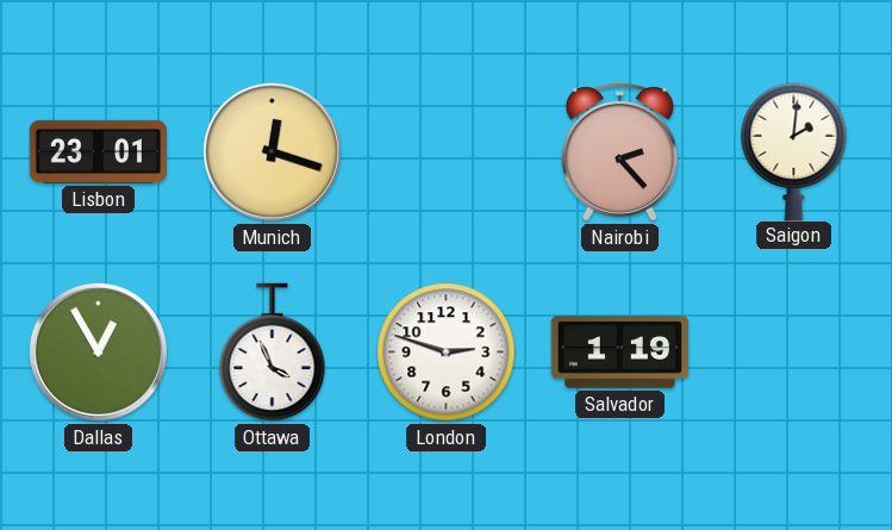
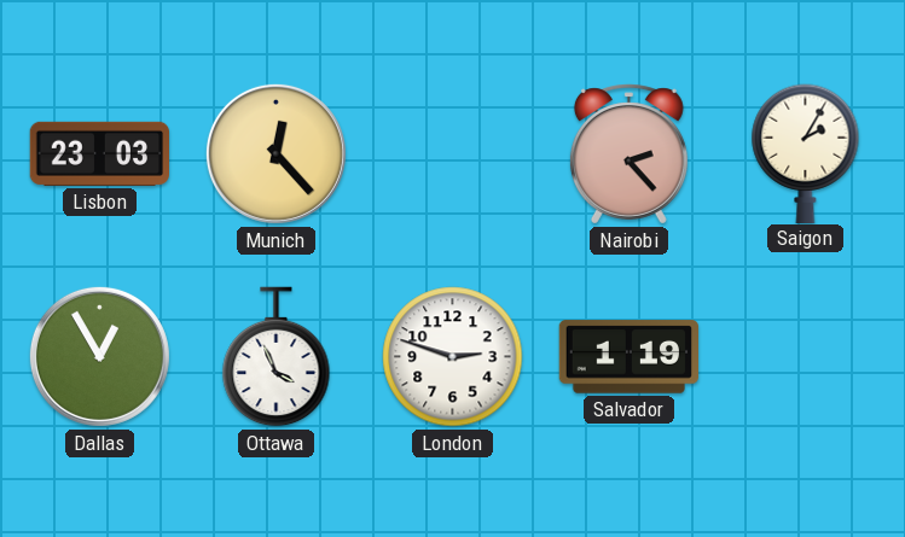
Lisbon: 23:01 -> 23:03
Munich: 12:18 -> 12:23
Saigon: 2:01 -> 2:05
